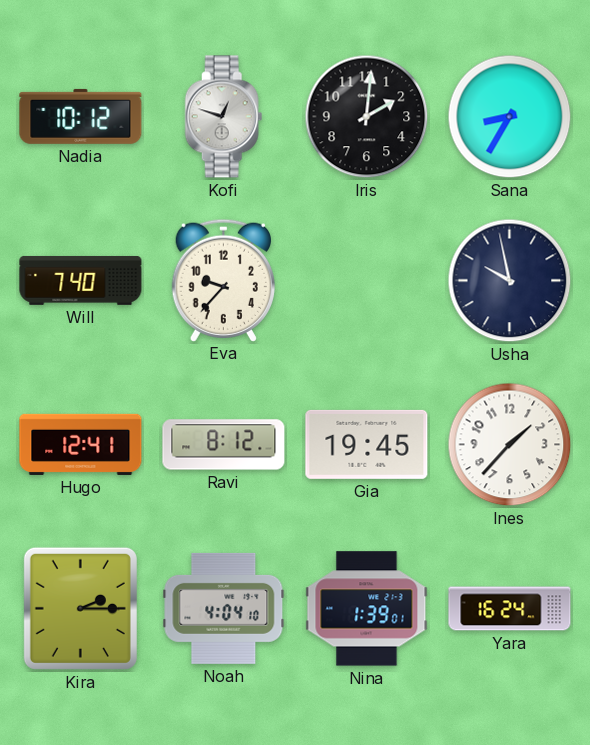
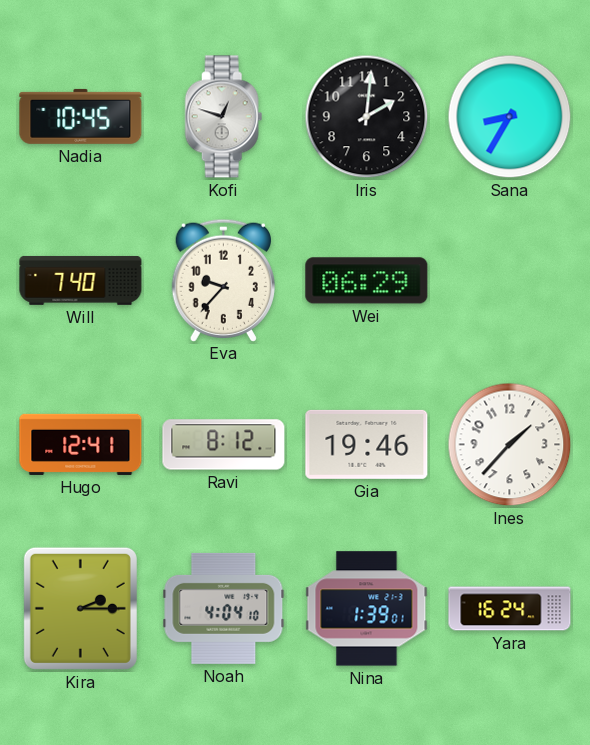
Nadia: 10:12 -> 10:45
Wei: none -> 06:29
Usha: 9:58 -> none
Gia: 19:45 -> 19:46
